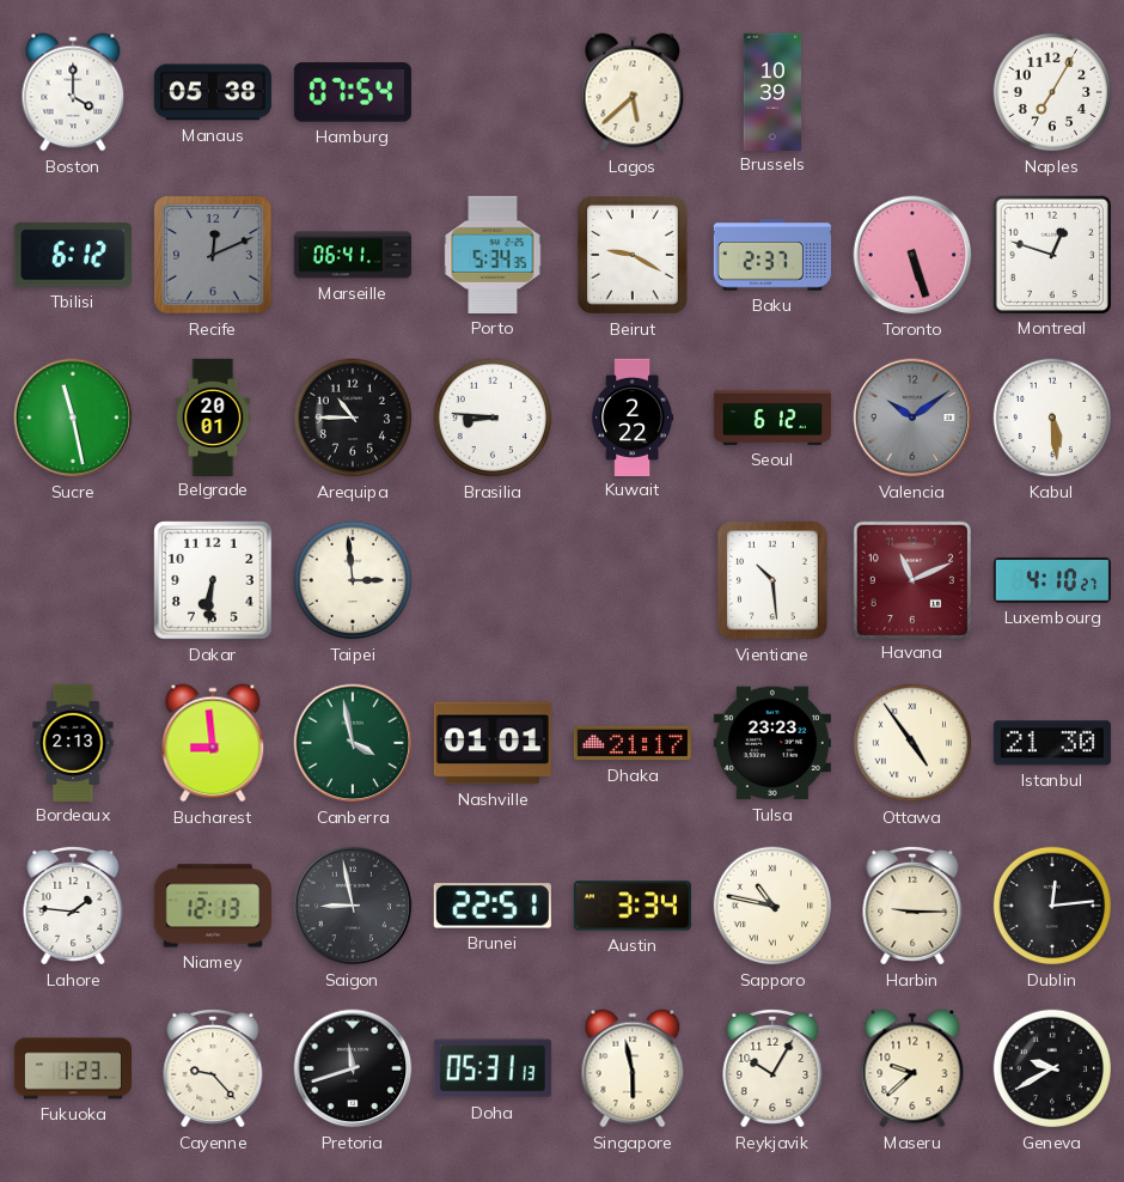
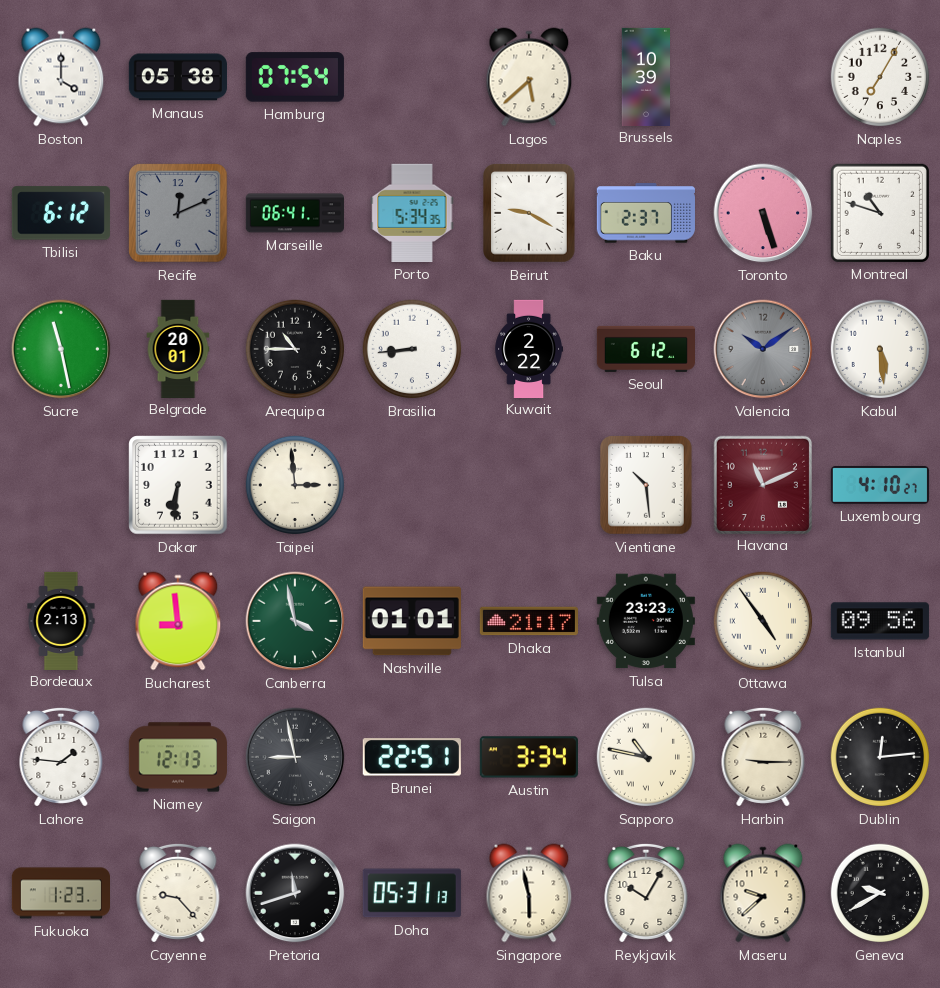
Montreal: 12:48 -> 10:48
Brasilia: 8:46 -> 8:44
Istanbul: 21:30 -> 09:56
